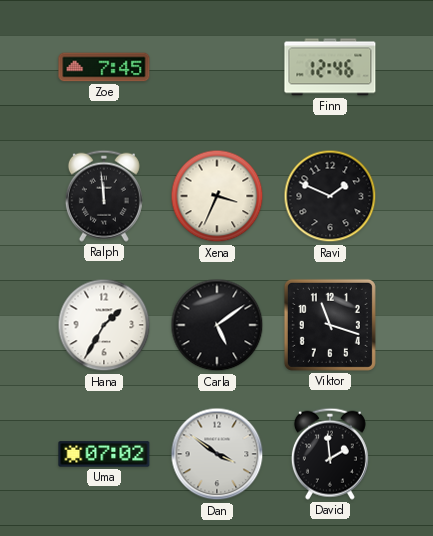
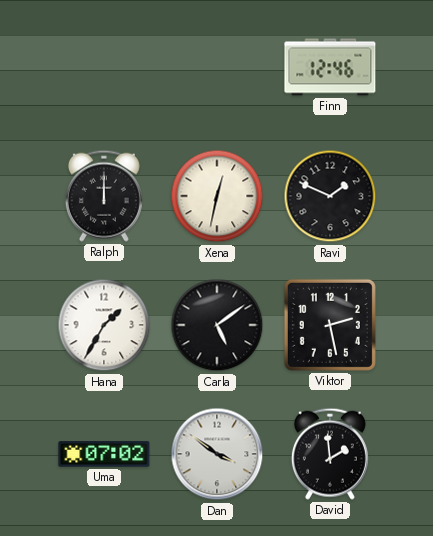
Zoe: 7:45 -> none
Ralph: 11:59 -> 12:00
Xena: 3:34 -> 12:32
Viktor: 11:18 -> 2:28
